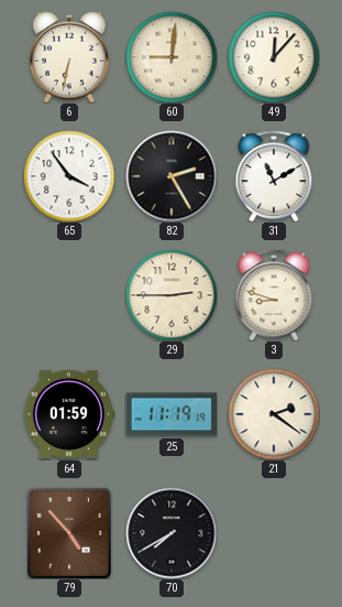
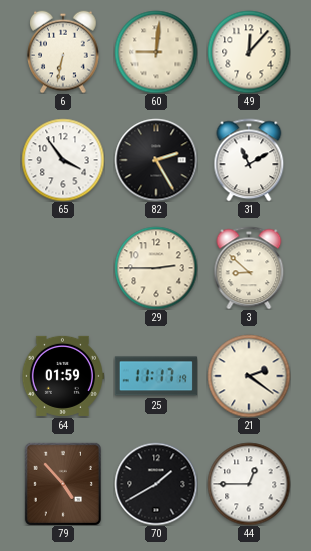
3: 8:48 -> 8:52
25: 11:19 -> 11:17
70: 7:40 -> 1:40
44: none -> 12:45
